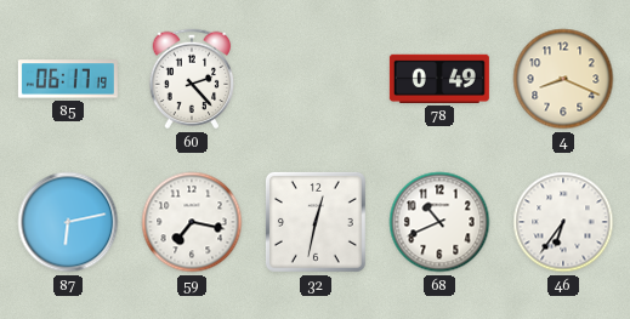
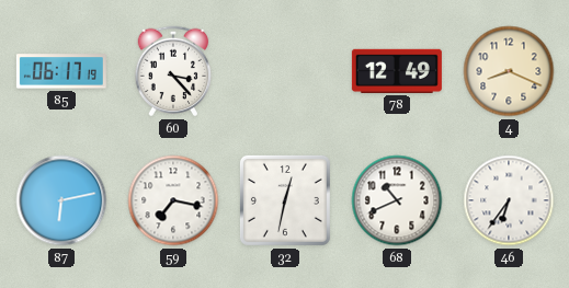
60: 2:23 -> 3:23
78: 0:49 -> 12:49
